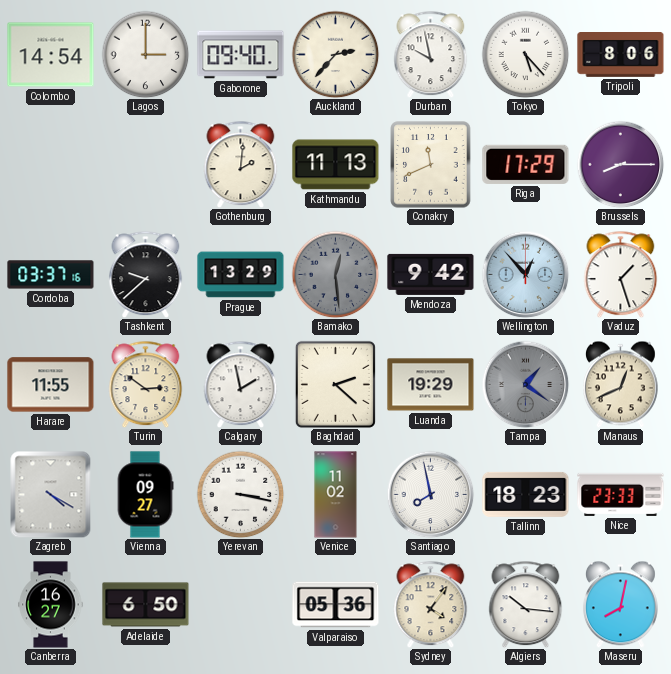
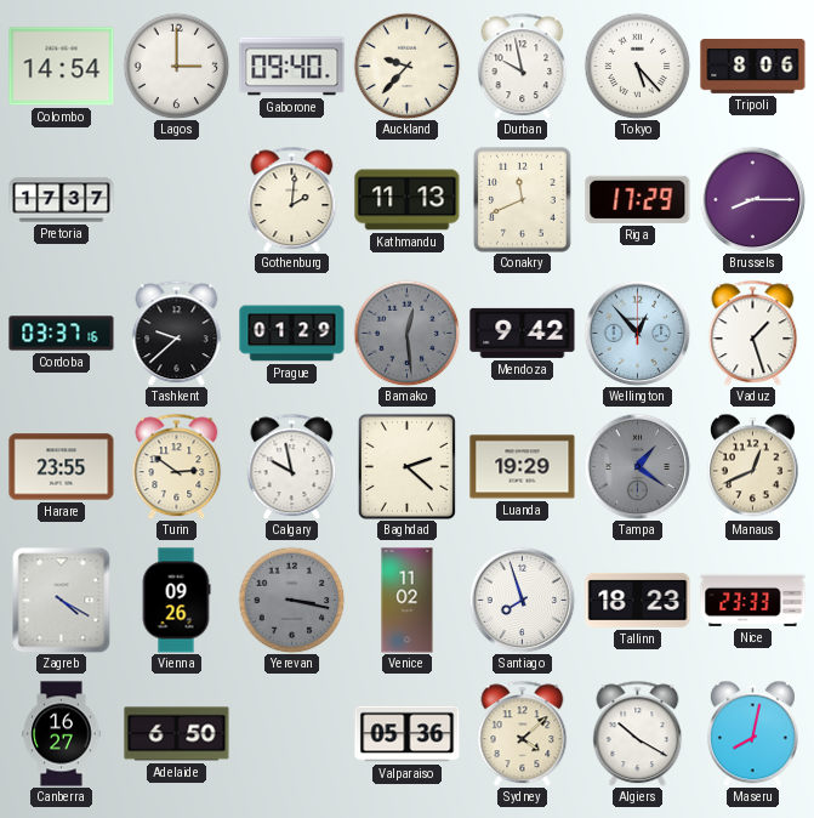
Auckland: 2:37 -> 9:37
Pretoria: none -> 17:37
Prague: 13:29 -> 01:29
Harare: 11:55 -> 23:55
Calgary: 1:58 -> 9:58
Vienna: 09:27 -> 09:26
Yerevan dial: white -> grey
Santiago: 7:58 -> 7:57
Sydney: 4:06 -> 4:08
Algiers: 10:16 -> 10:20
